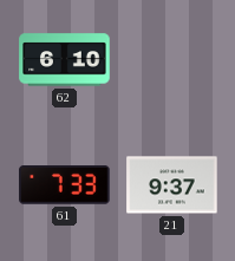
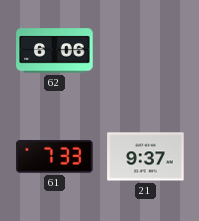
62: 6:10 -> 6:06
